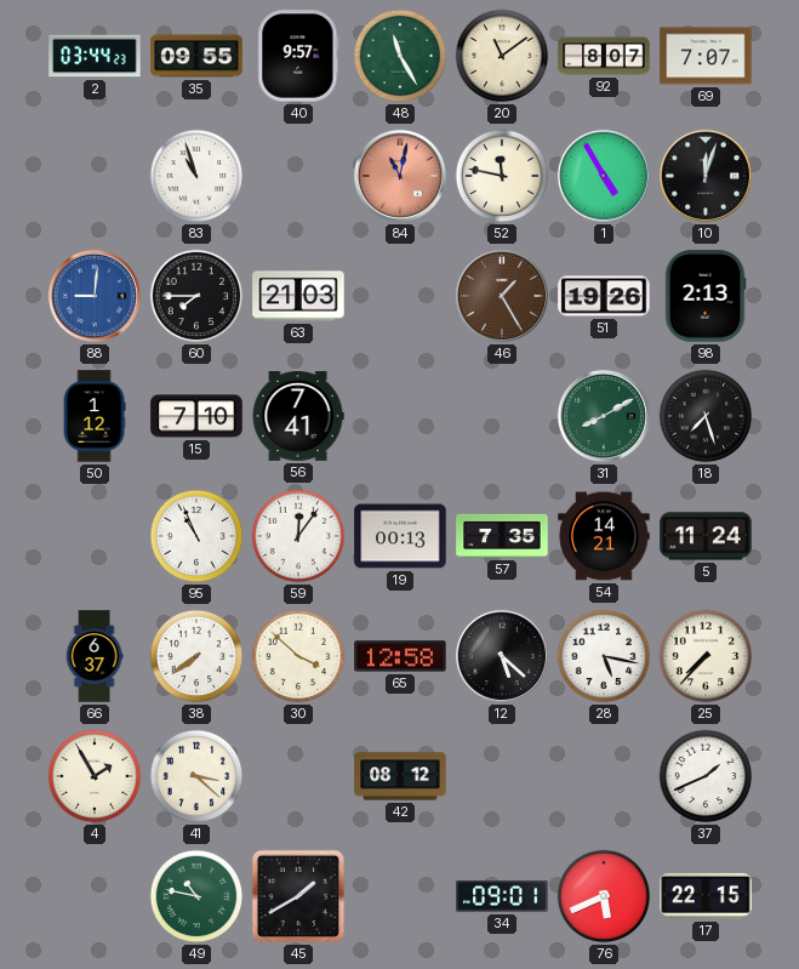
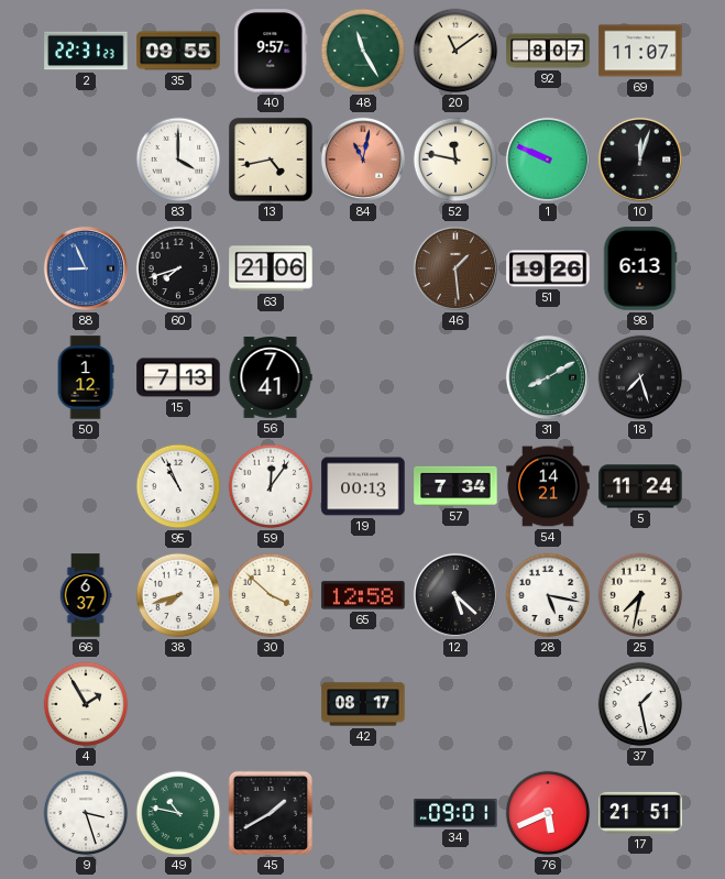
2: 03:44 -> 22:31
69: 7:07 -> 11:07
83: 10:57 -> 4:00
13: none -> 4:43
1: 4:55 -> 9:49
88: 9:01 -> 8:56
60: 7:45 -> 7:42
63: 21:03 -> 21:06
46: 1:25 -> 1:29
98: 2:13 -> 6:13
15: 7:10 -> 7:13
57: 7:35 -> 7:34
38: 7:39 -> 7:42
25: 7:37 -> 7:32
41: 3:22 -> none
42: 08:12 -> 08:17
37: 1:41 -> 1:28
9: none -> 3:27
17: 22:15 -> 21:51
